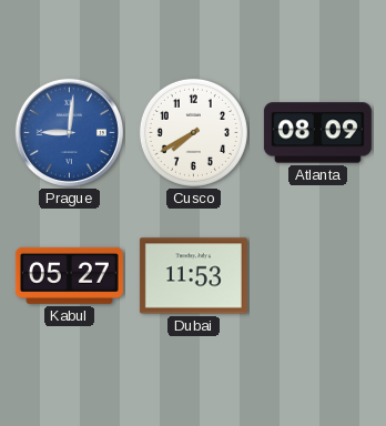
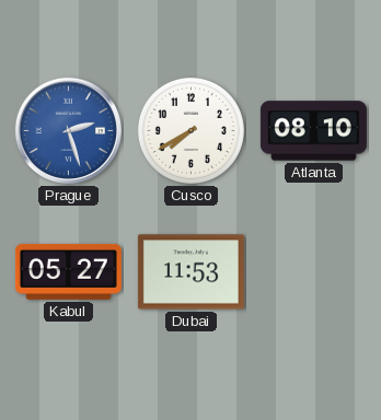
Prague: 9:01 -> 2:27
Atlanta: 08:09 -> 08:10
